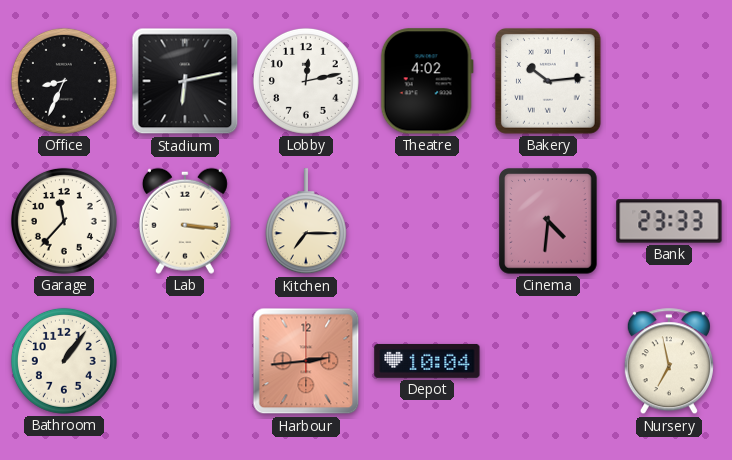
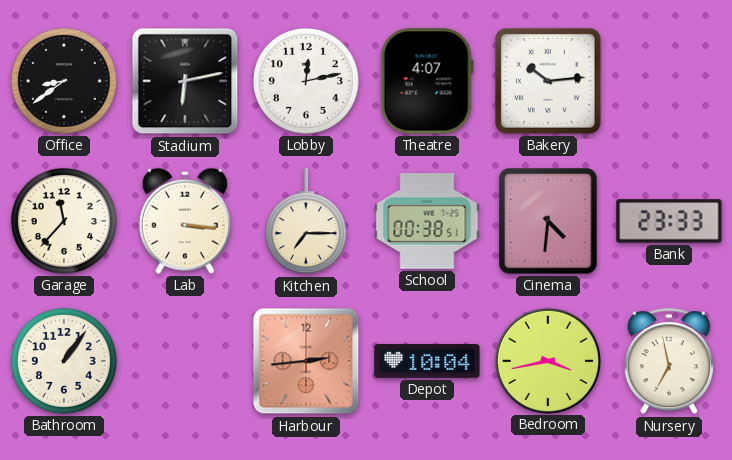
Office: 8:34 -> 8:39
Theatre: 4:02 -> 4:07
School: none -> 00:38
Bedroom: none -> 3:43
